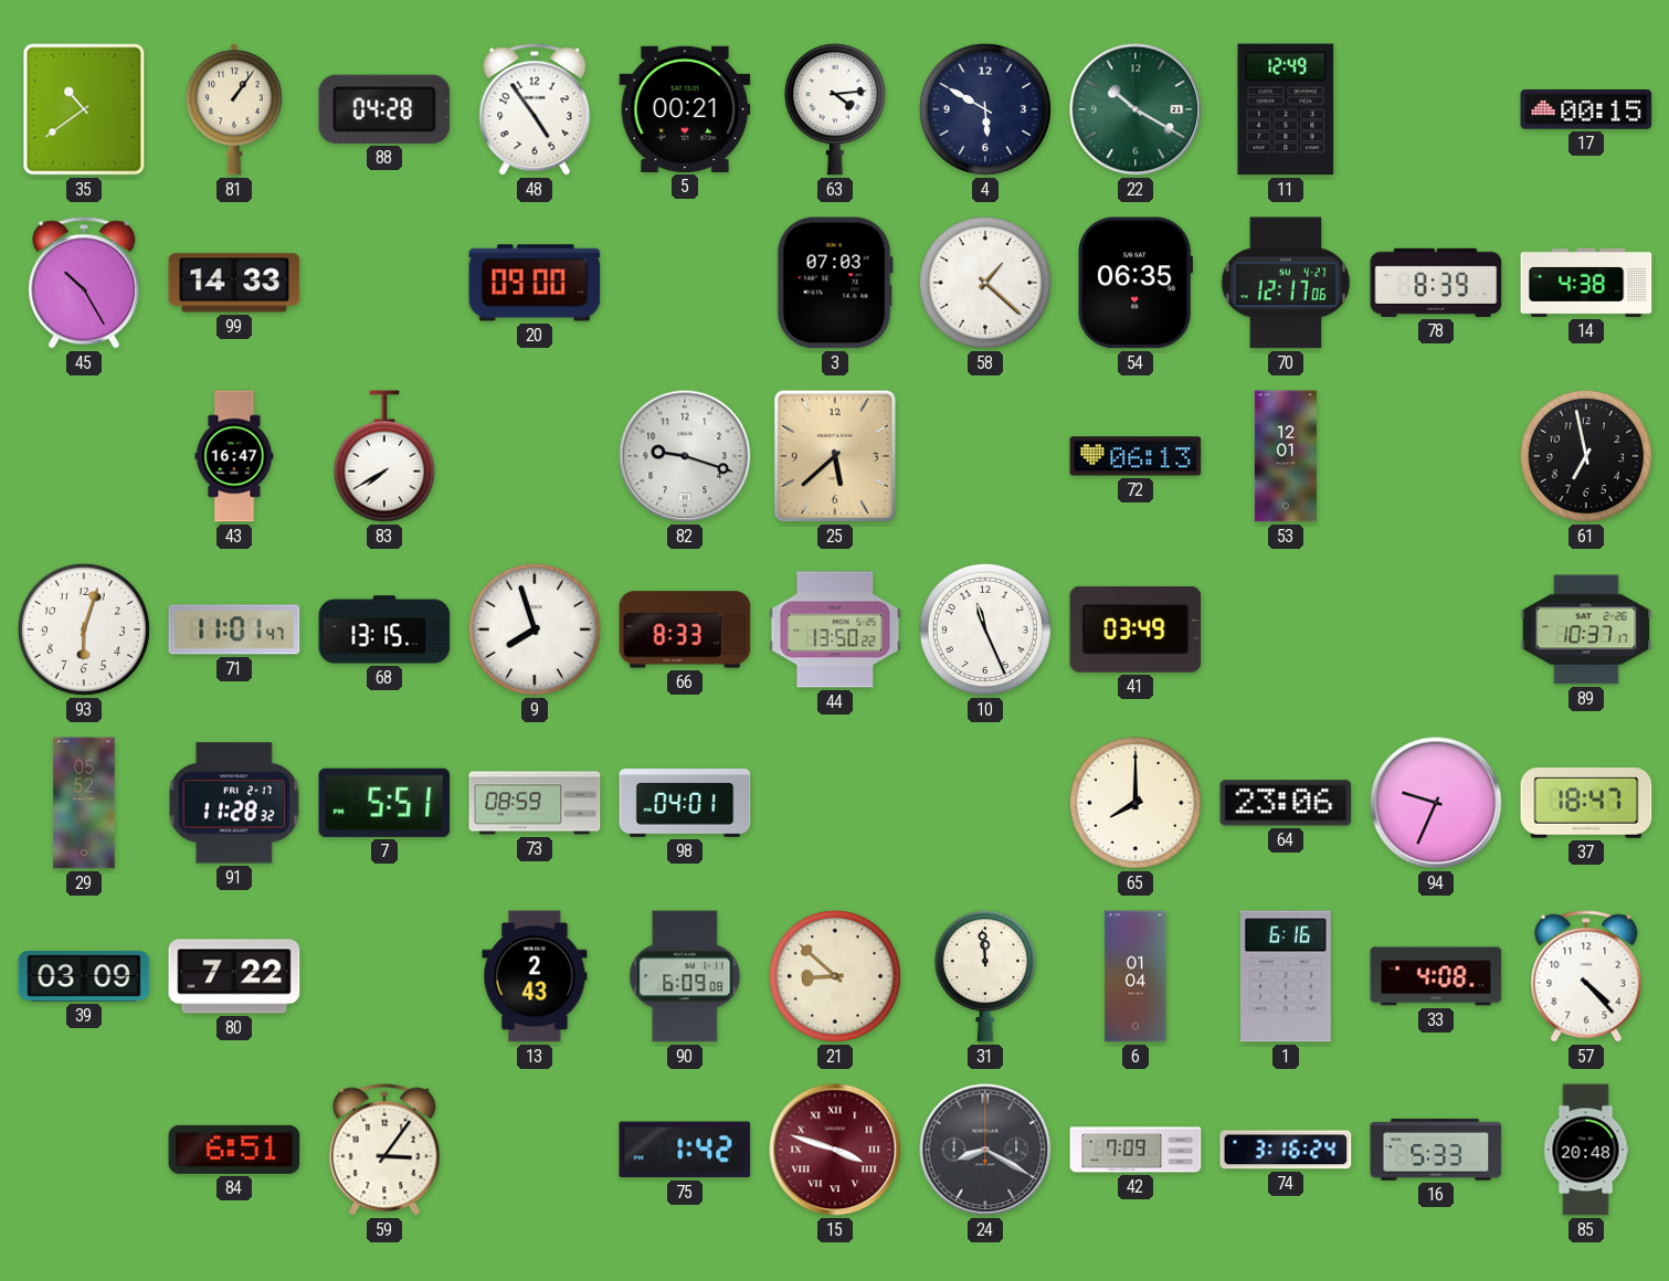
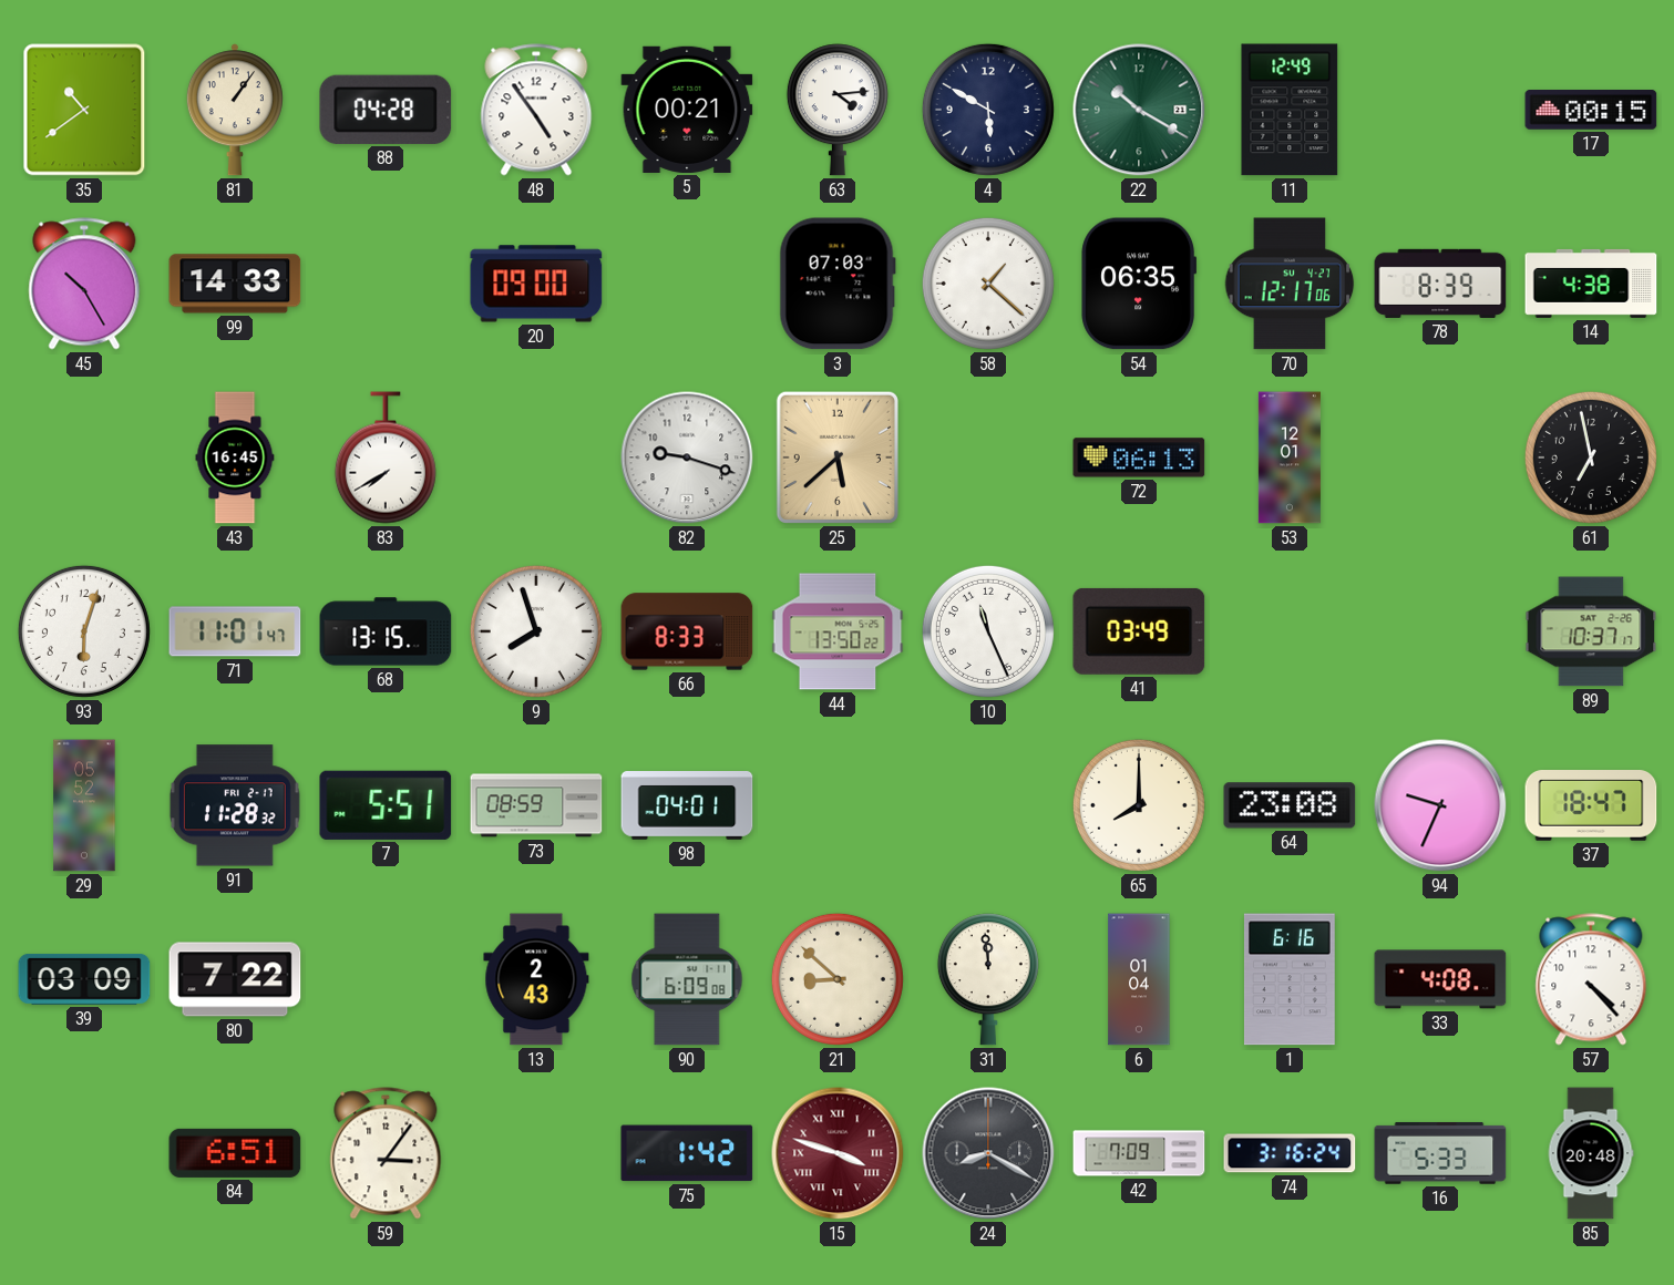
43: 16:47 -> 16:45
64: 23:06 -> 23:08
